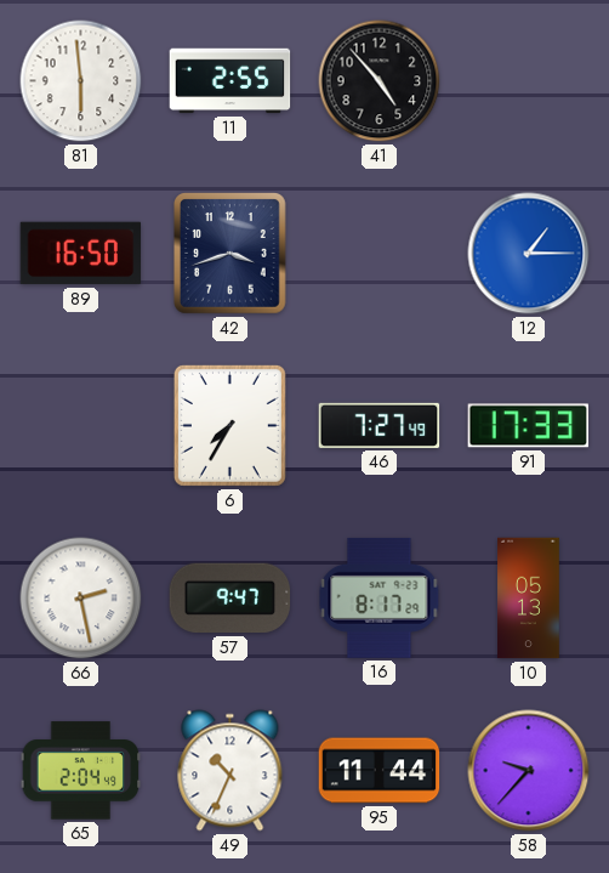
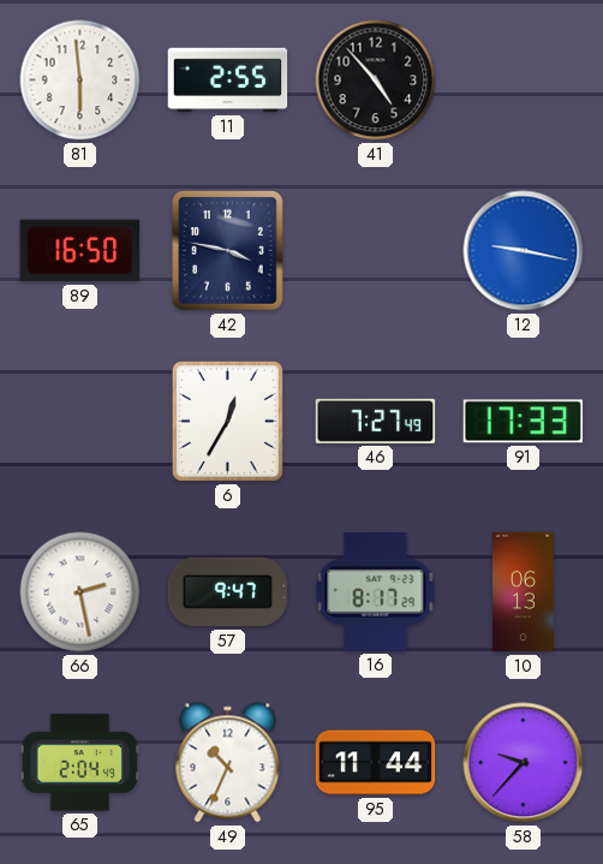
42: 3:42 -> 3:47
12: 1:15 -> 9:17
6: 7:35 -> 12:35
10: 05:13 -> 06:13
